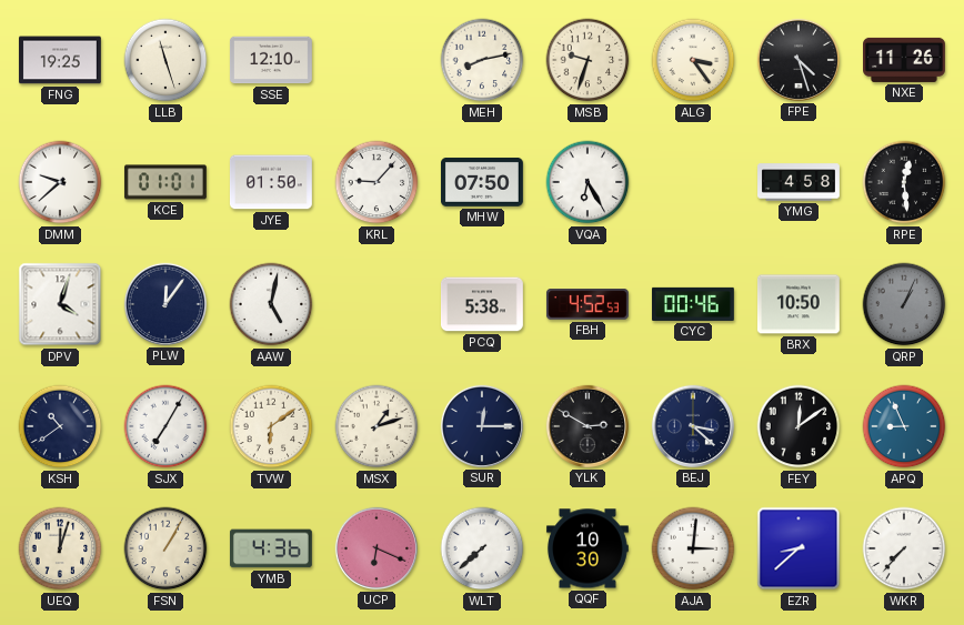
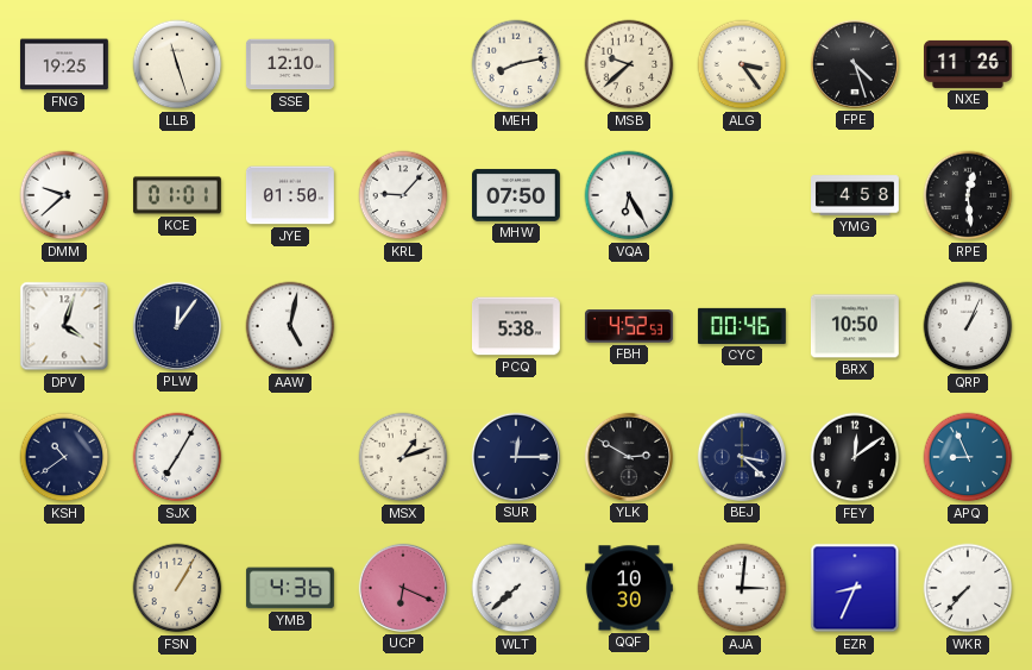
MSB: 9:33 -> 9:38
QRP dial: grey -> white
TVW: 6:09 -> none
UEQ: 12:03 -> none
EZR: 8:38 -> 8:34
